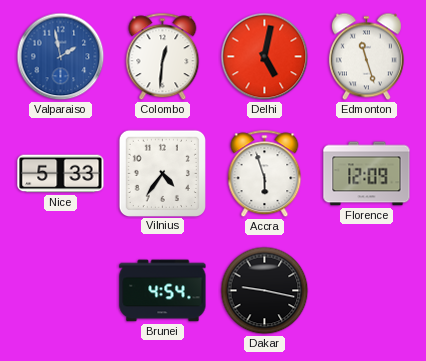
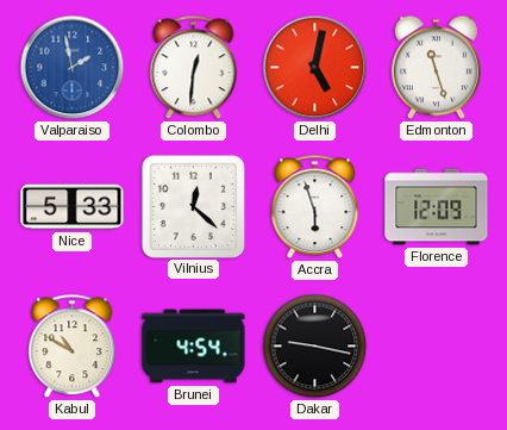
Vilnius: 4:36 -> 12:22
Kabul: none -> 10:50
